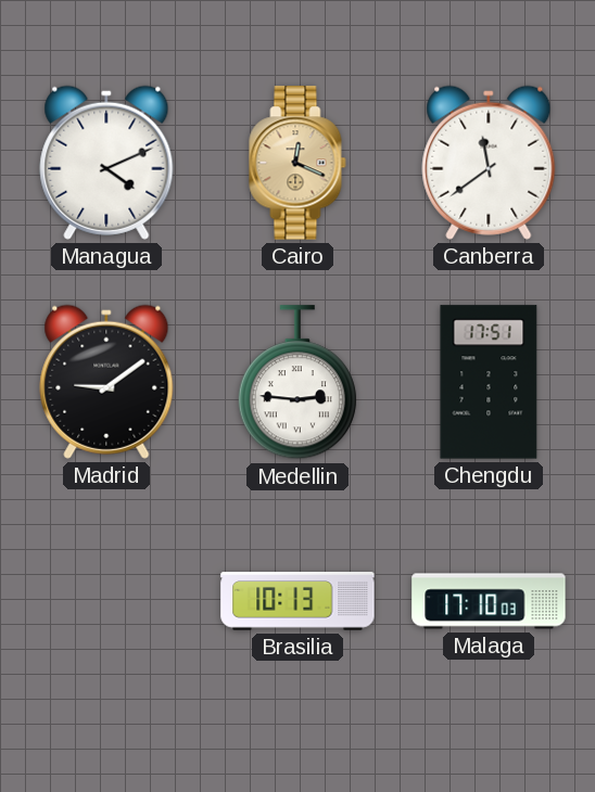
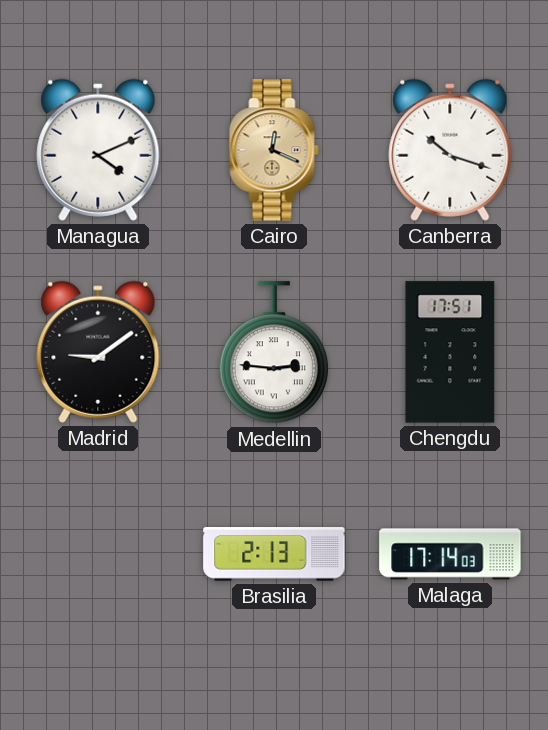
Canberra: 11:39 -> 10:18
Brasilia: 10:13 -> 2:13
Malaga: 17:10 -> 17:14
